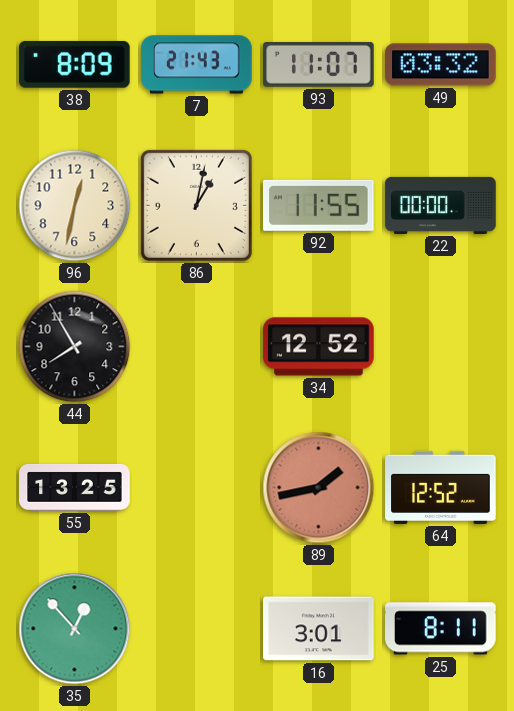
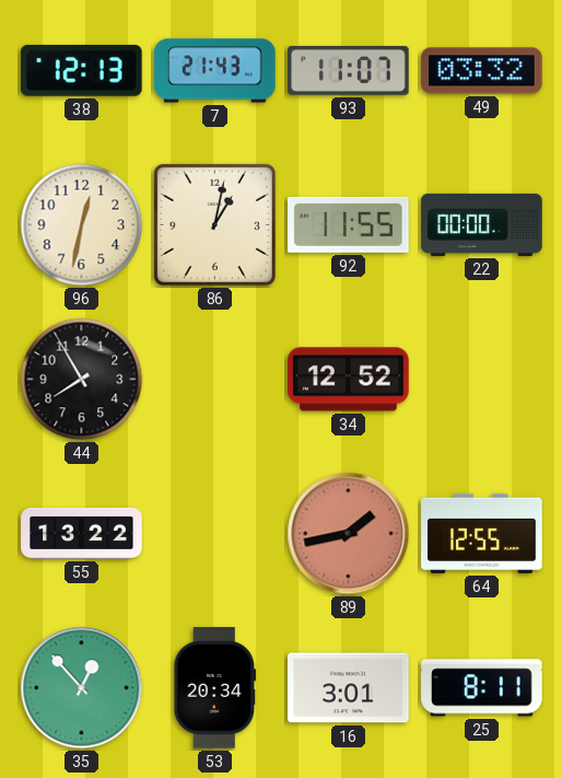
38: 8:09 -> 12:13
55: 13:25 -> 13:22
64: 12:52 -> 12:55
53: none -> 20:34
